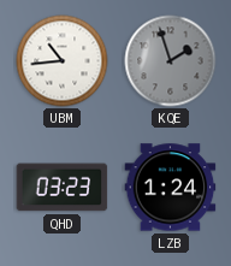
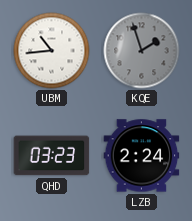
LZB: 1:24 -> 2:24
